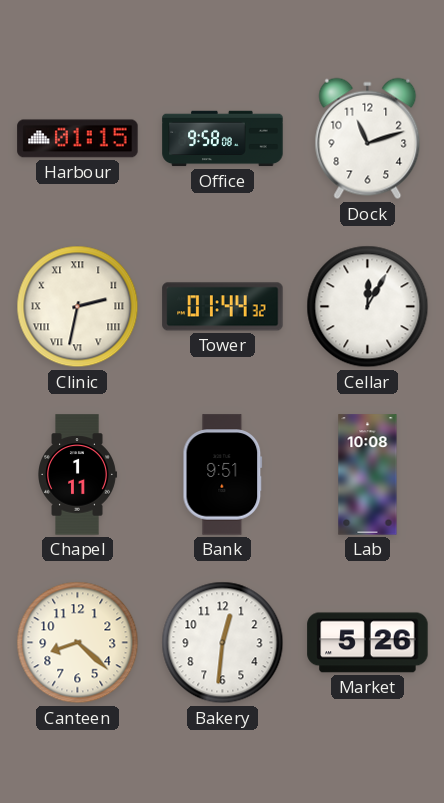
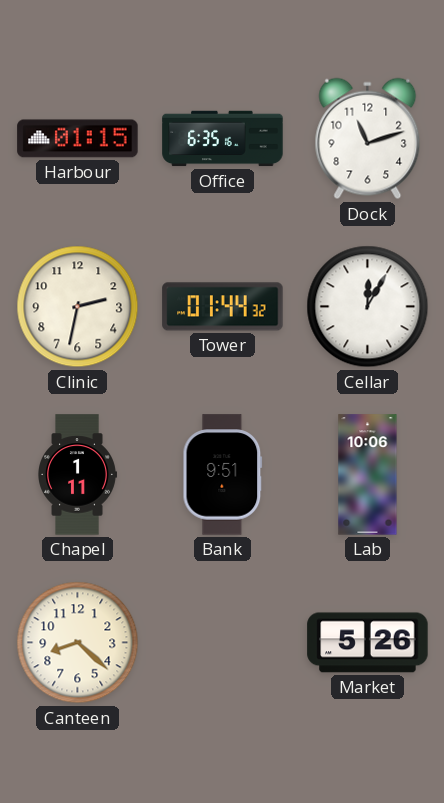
Office: 9:58 -> 6:35
Clinic numerals: Roman -> Arabic
Lab: 10:08 -> 10:06
Bakery: 12:31 -> none
